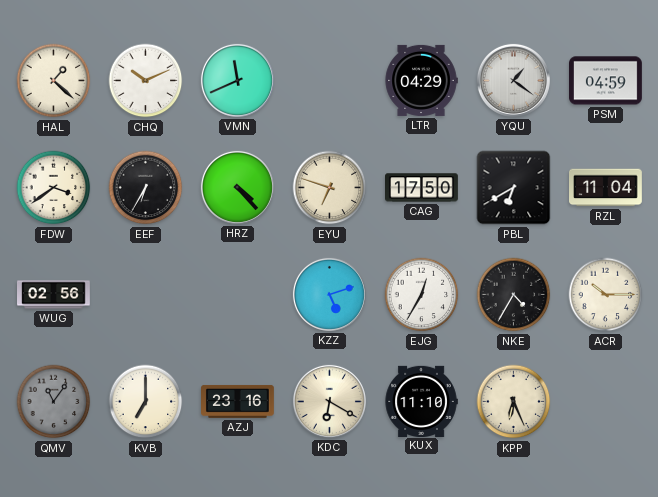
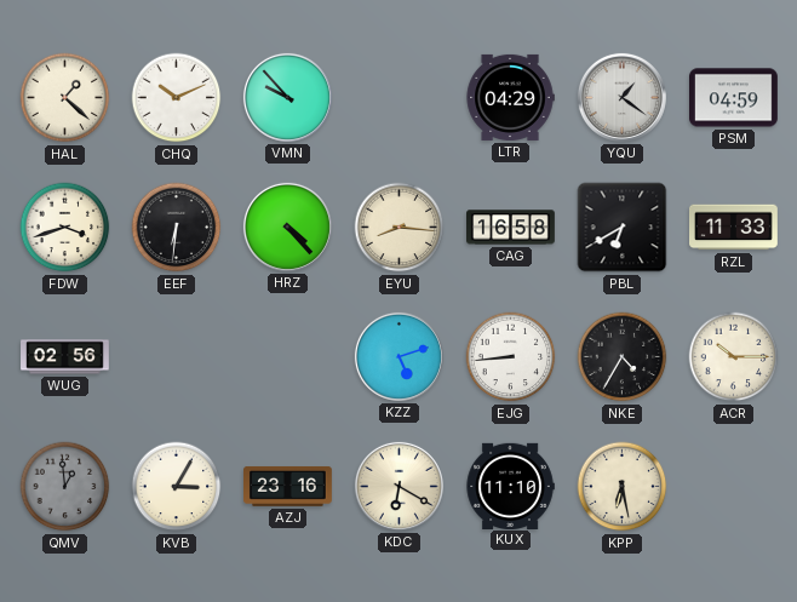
VMN: 11:41 -> 9:53
FDW: 3:39 -> 3:42
EEF: 6:35 -> 6:31
EYU: 6:48 -> 8:16
CAG: 17:50 -> 16:58
RZL: 11:04 -> 11:33
EJG: 12:35 -> 8:44
QMV: 11:06 -> 12:59
KVB: 7:00 -> 3:05
KPP: 6:26 -> 6:28
